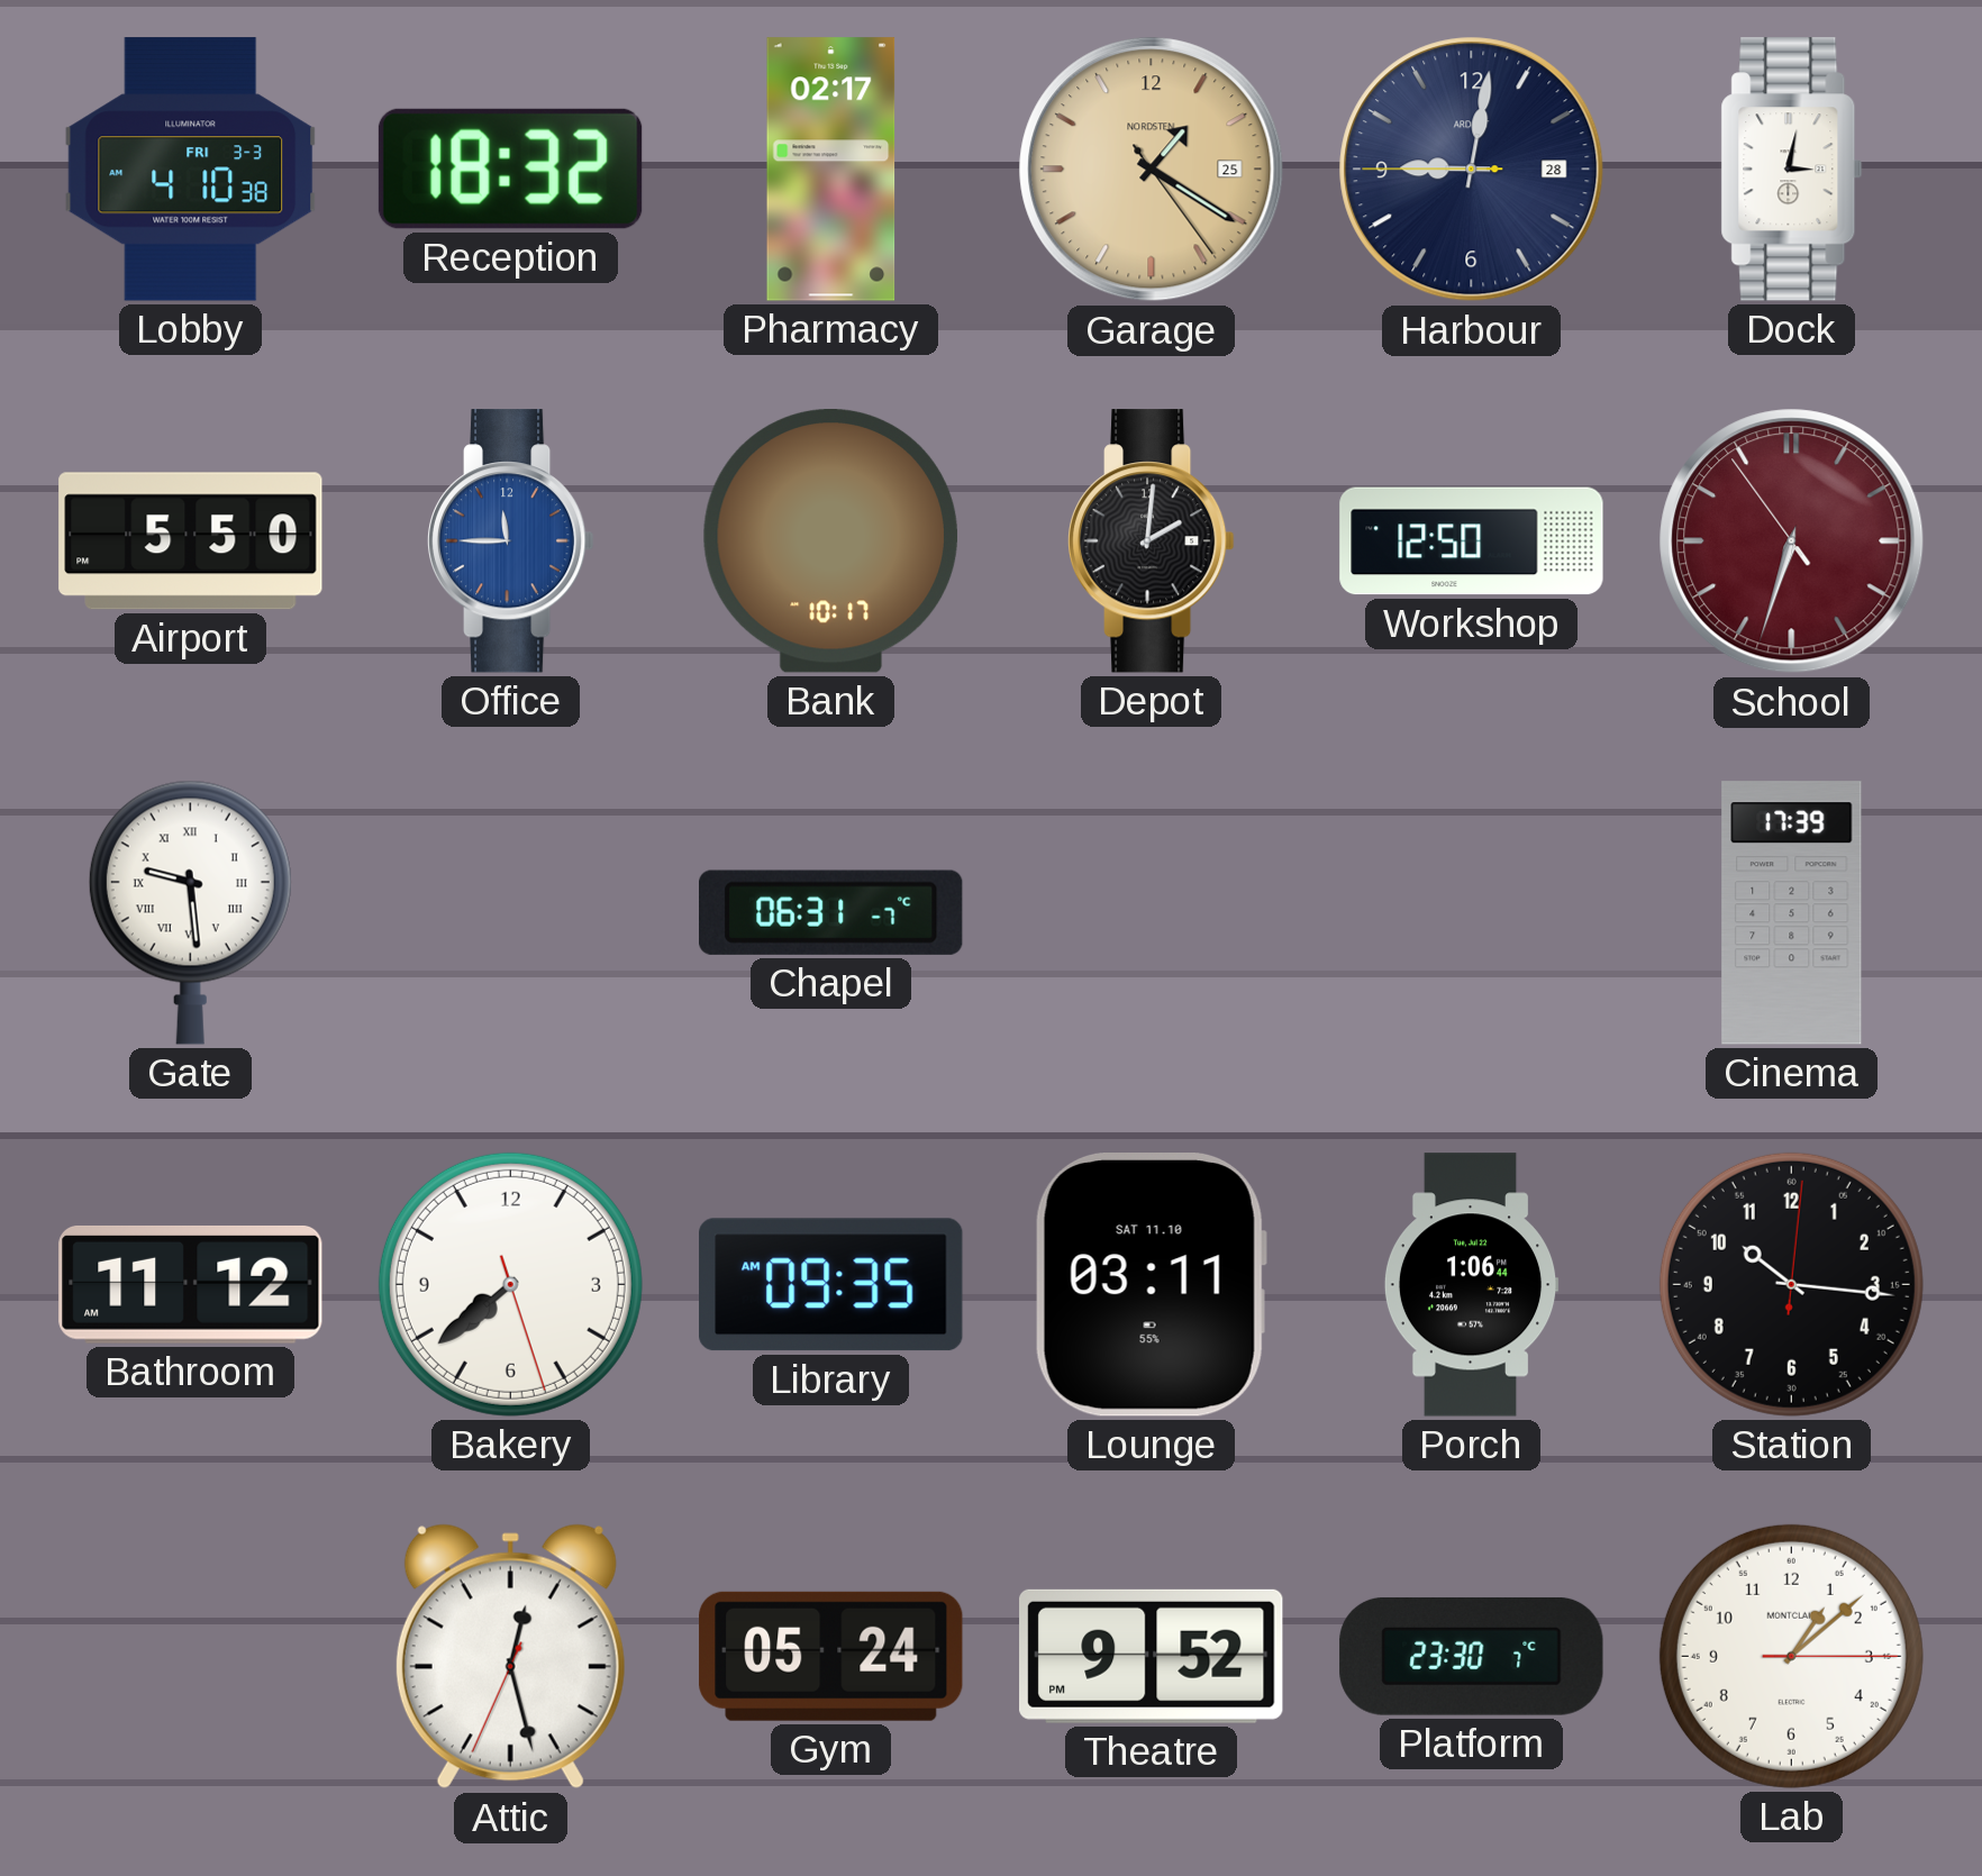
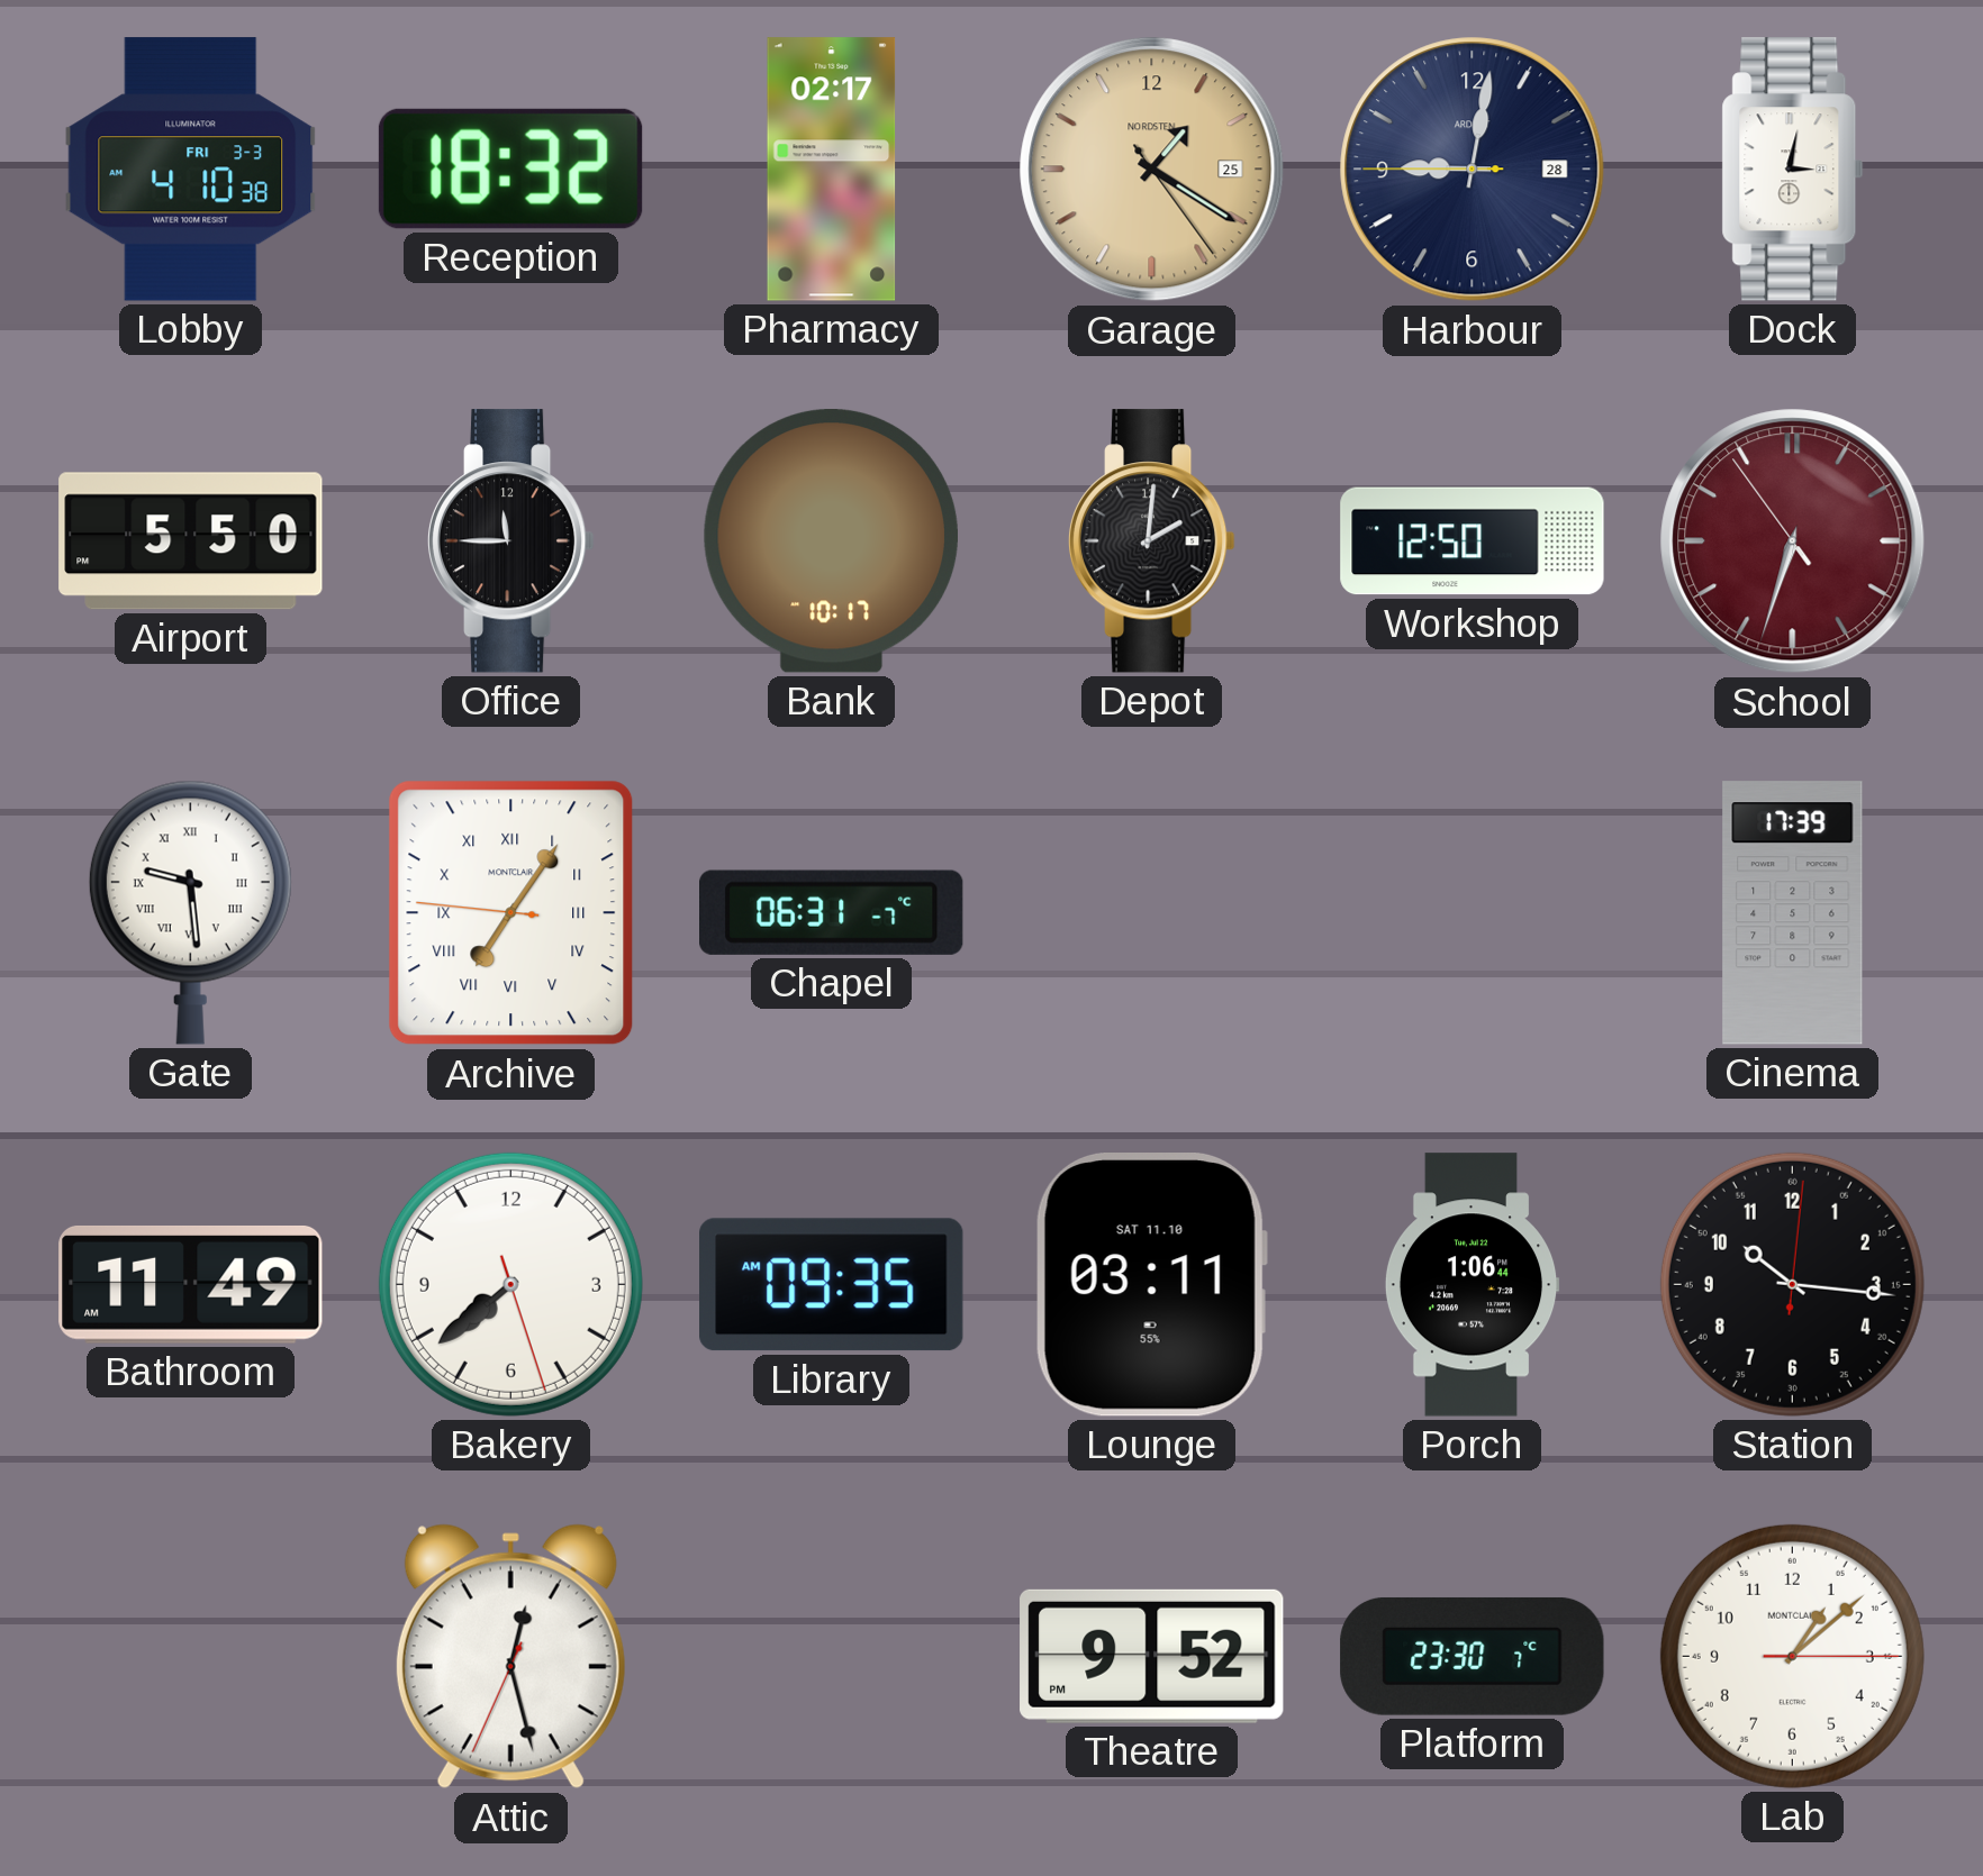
Office dial: blue -> black
Archive: none -> 7:05
Bathroom: 11:12 -> 11:49
Gym: 05:24 -> none
